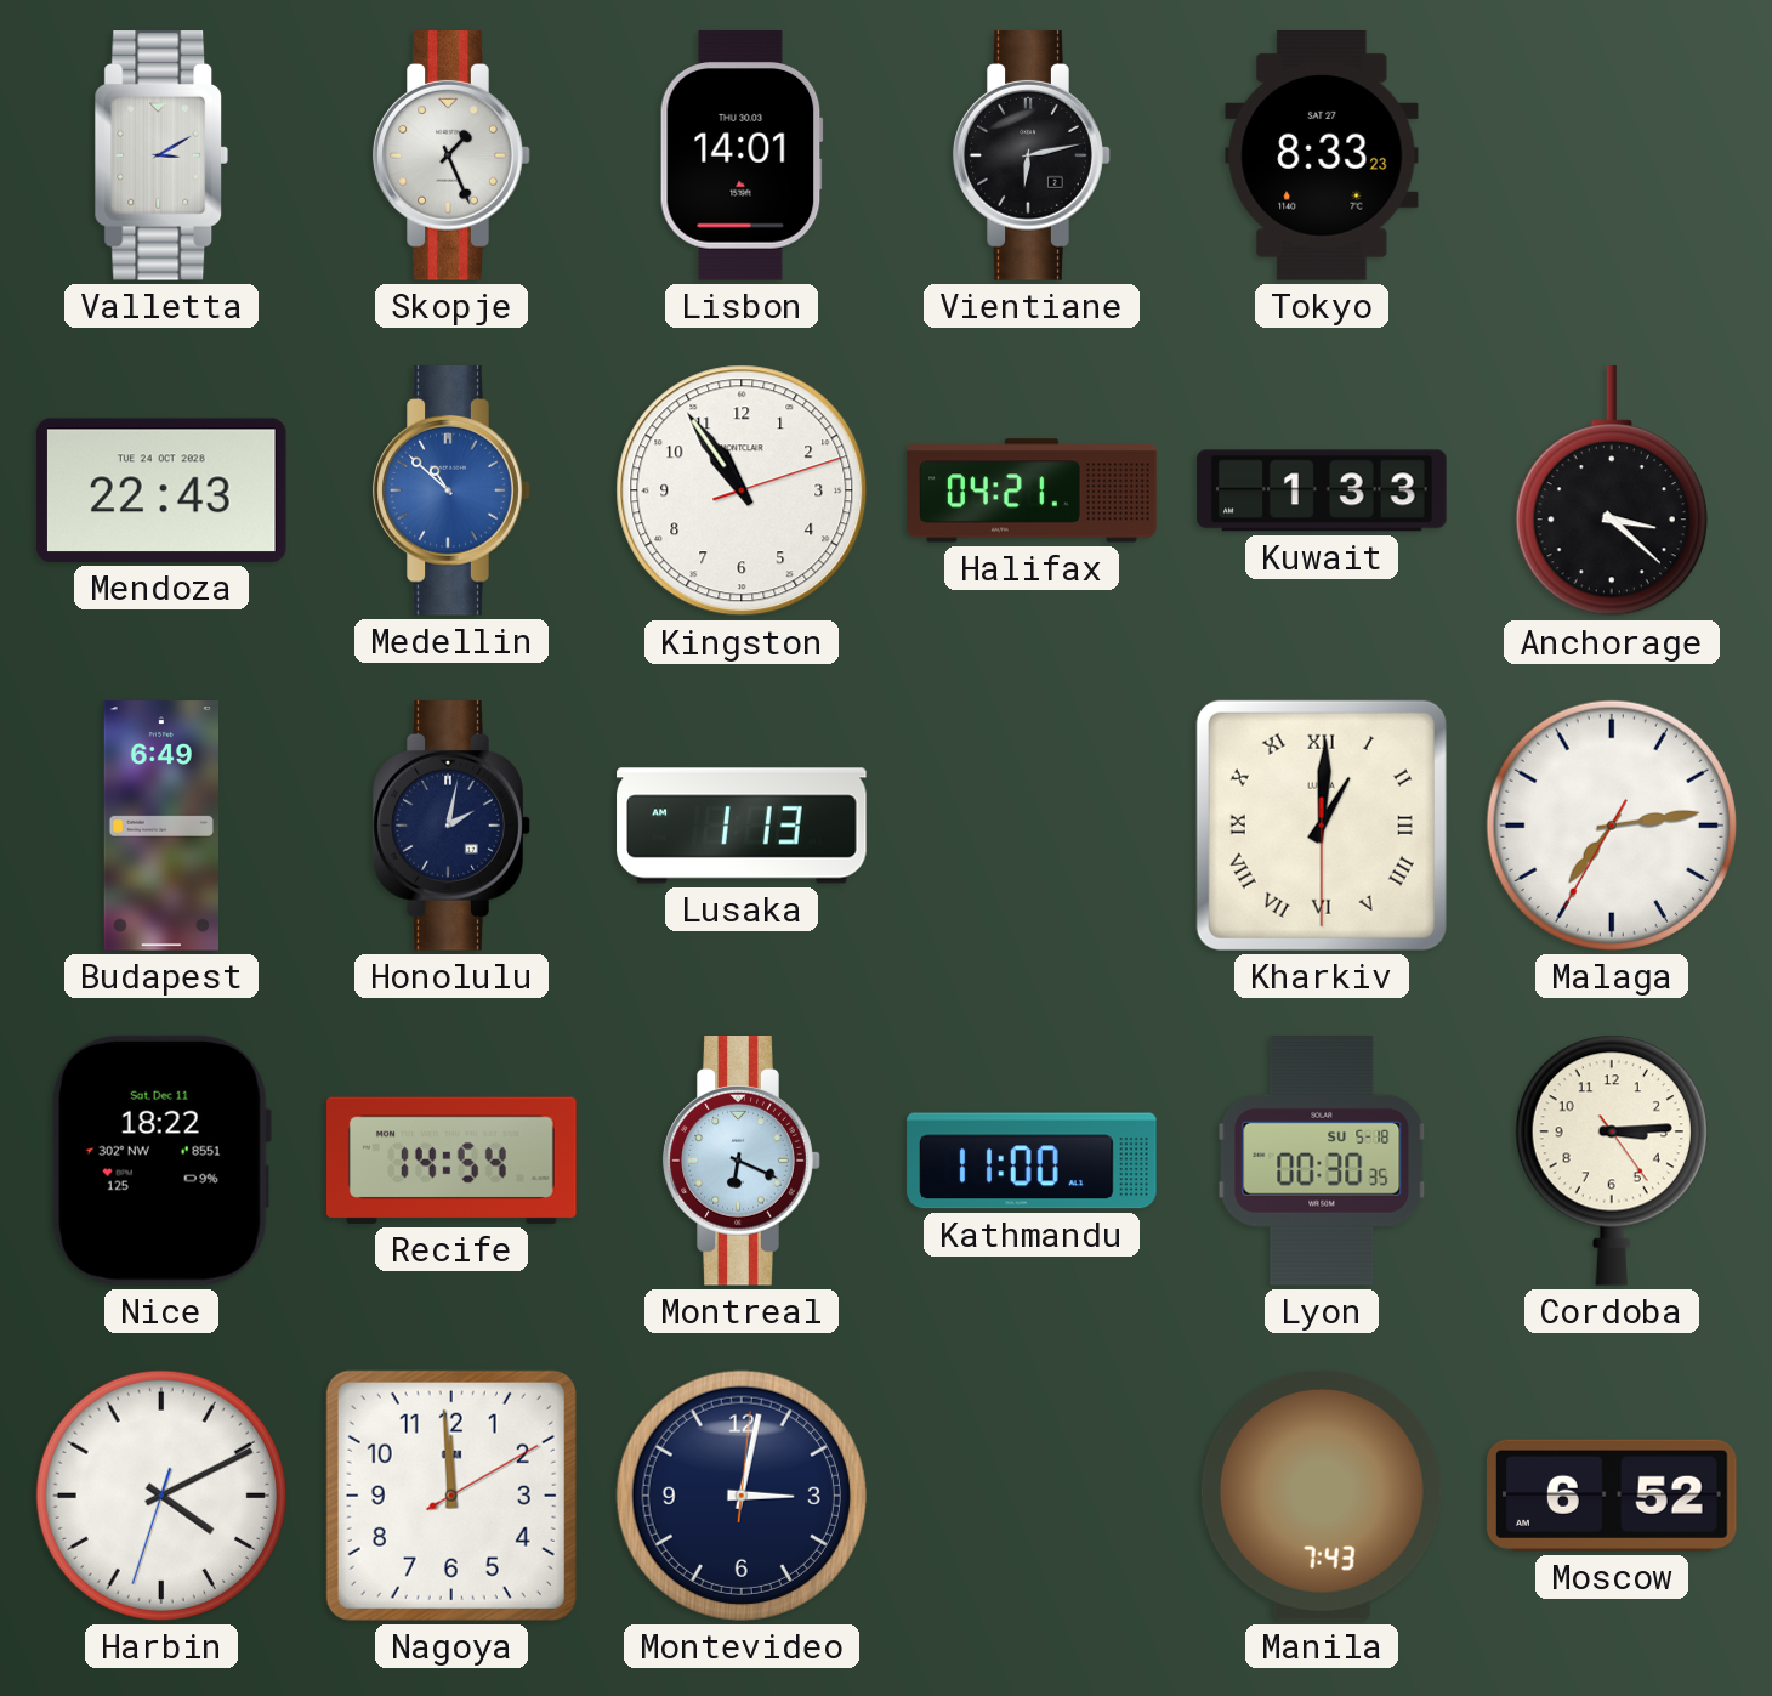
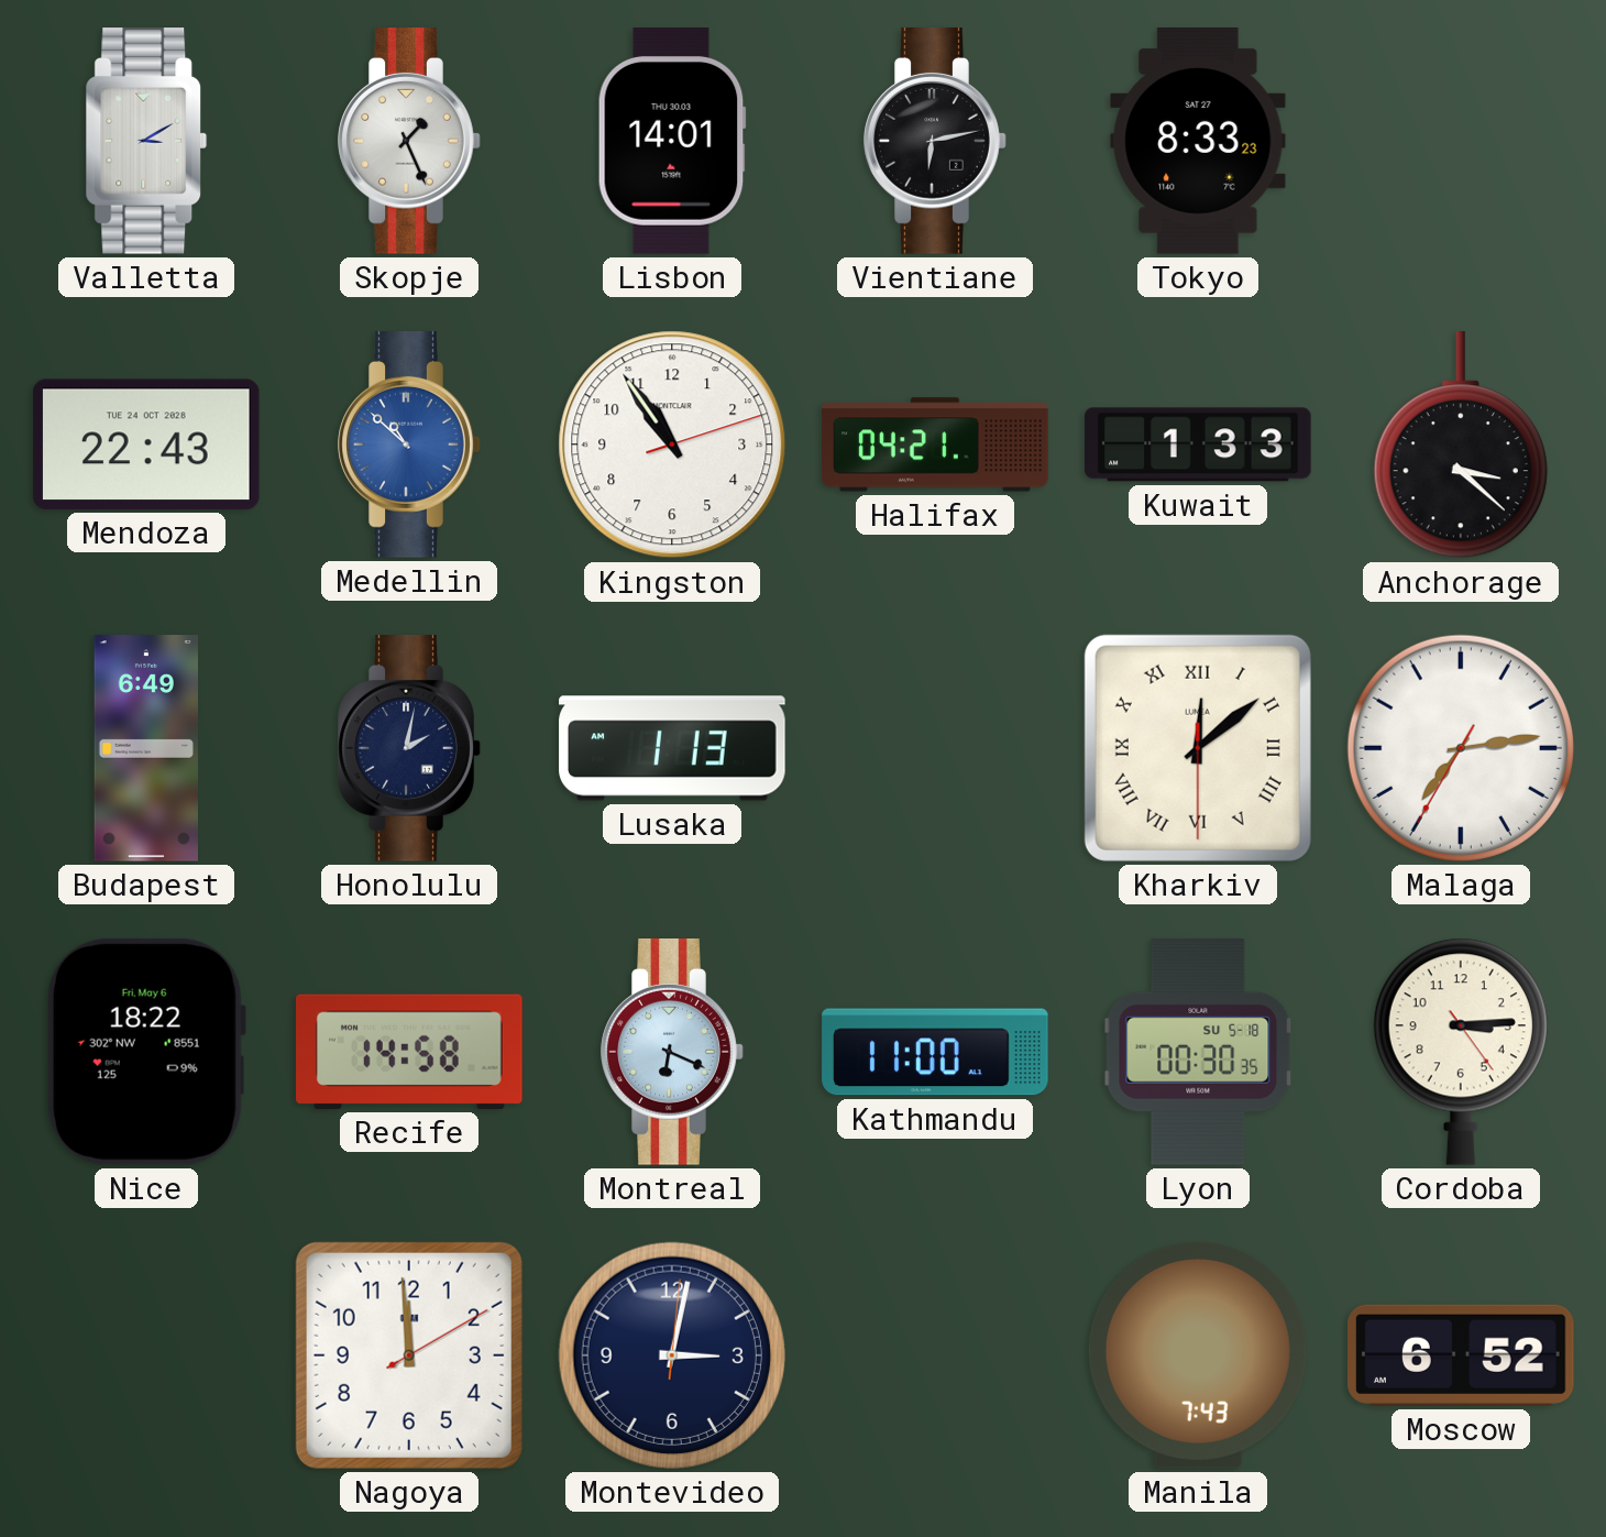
Kharkiv: 1:00 -> 12:08
Nice date: Sat, Dec 11 -> Fri, May 6
Recife: 14:54 -> 14:58
Harbin: 4:10 -> none
